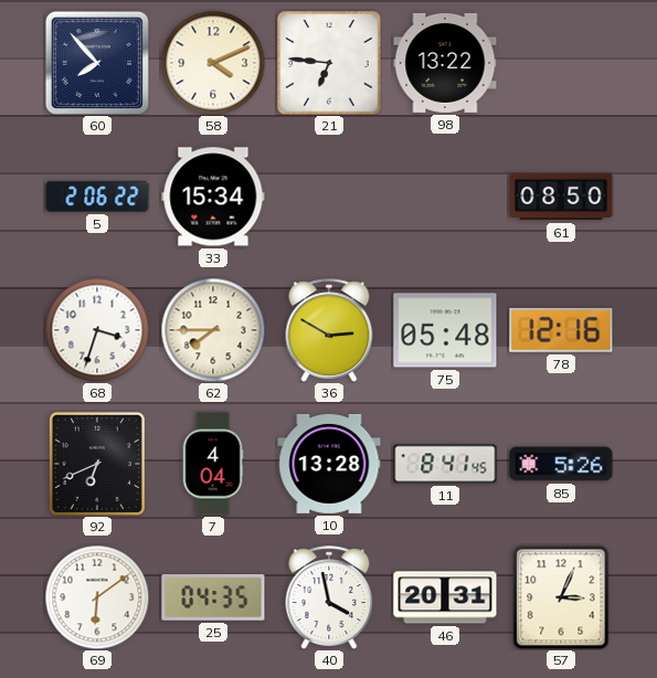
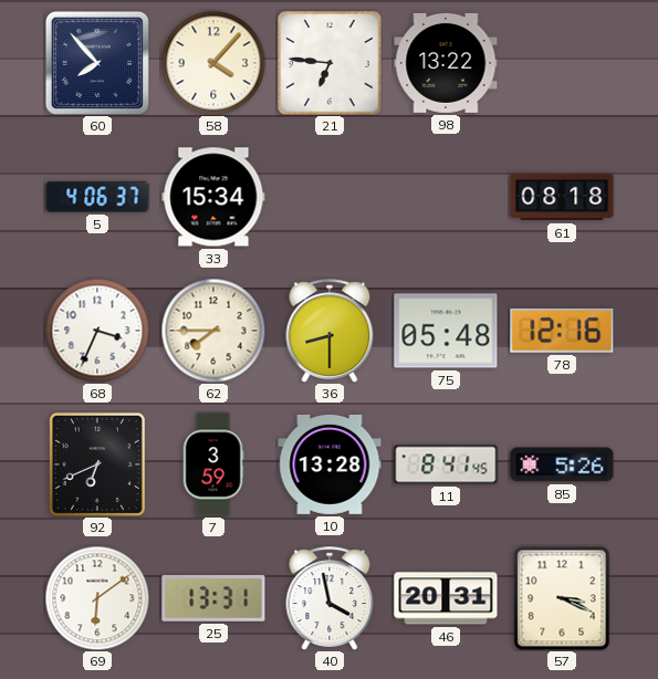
58: 4:11 -> 4:07
5: 2:06 -> 4:06
61: 08:50 -> 08:18
68: 3:33 -> 3:34
36: 2:50 -> 8:30
7: 4:04 -> 3:59
25: 04:35 -> 13:31
57: 3:04 -> 3:19
